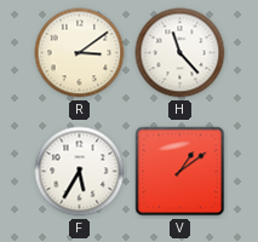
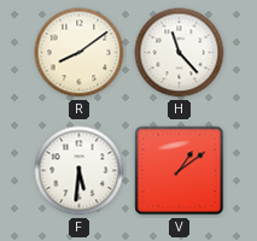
R: 3:09 -> 8:09
F: 5:35 -> 5:31
